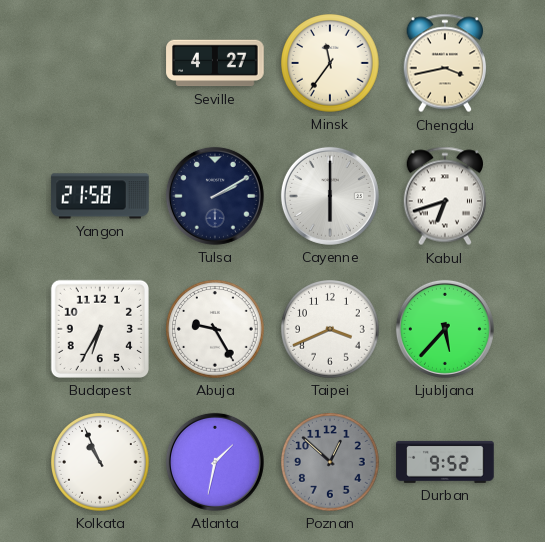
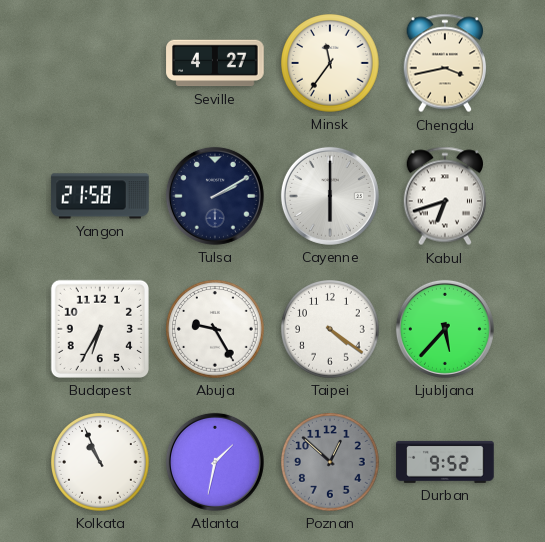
Taipei: 3:41 -> 4:21
